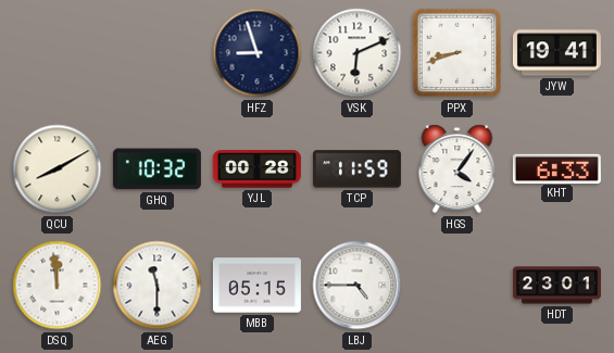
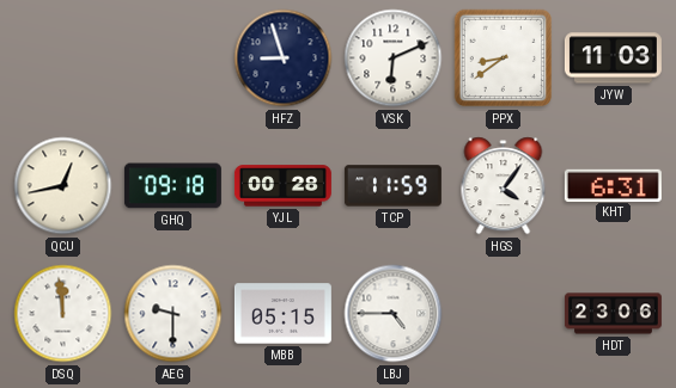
PPX: 8:42 -> 8:39
JYW: 19:41 -> 11:03
QCU: 8:10 -> 12:43
GHQ: 10:32 -> 09:18
KHT: 6:33 -> 6:31
AEG: 11:30 -> 9:30
HDT: 23:01 -> 23:06
